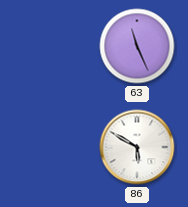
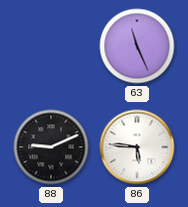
88: none -> 9:11
86: 5:50 -> 5:46
